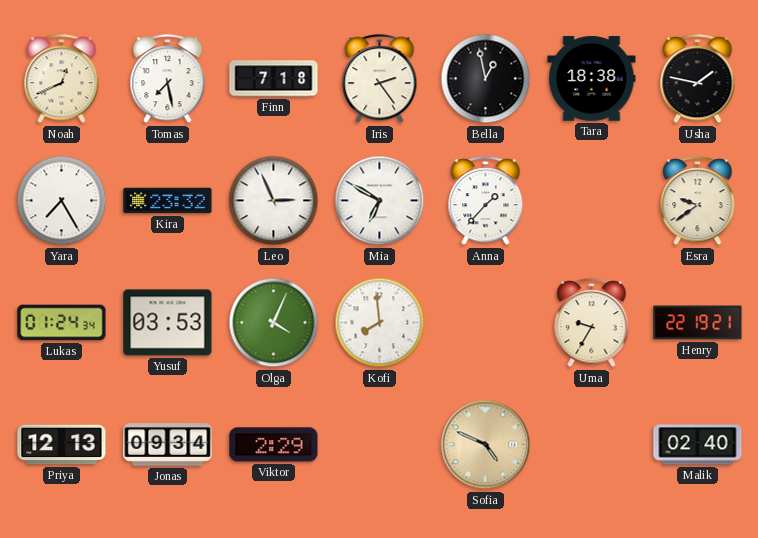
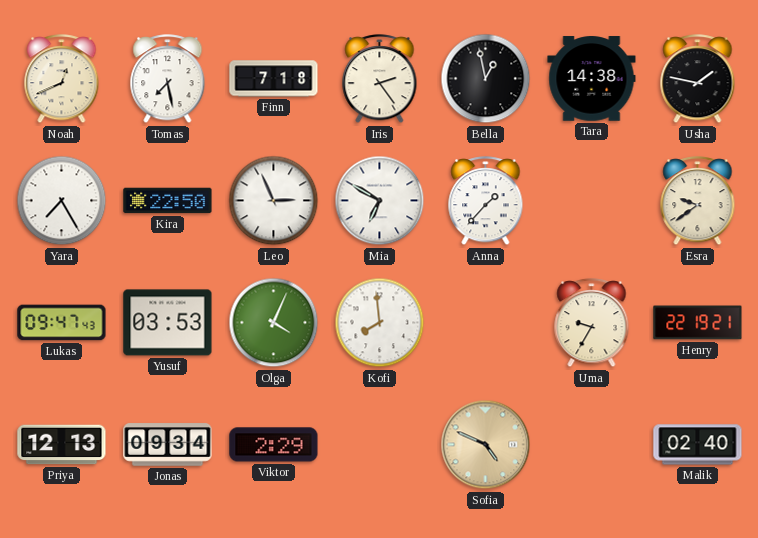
Tara: 18:38 -> 14:38
Kira: 23:32 -> 22:50
Lukas: 01:24 -> 09:47
